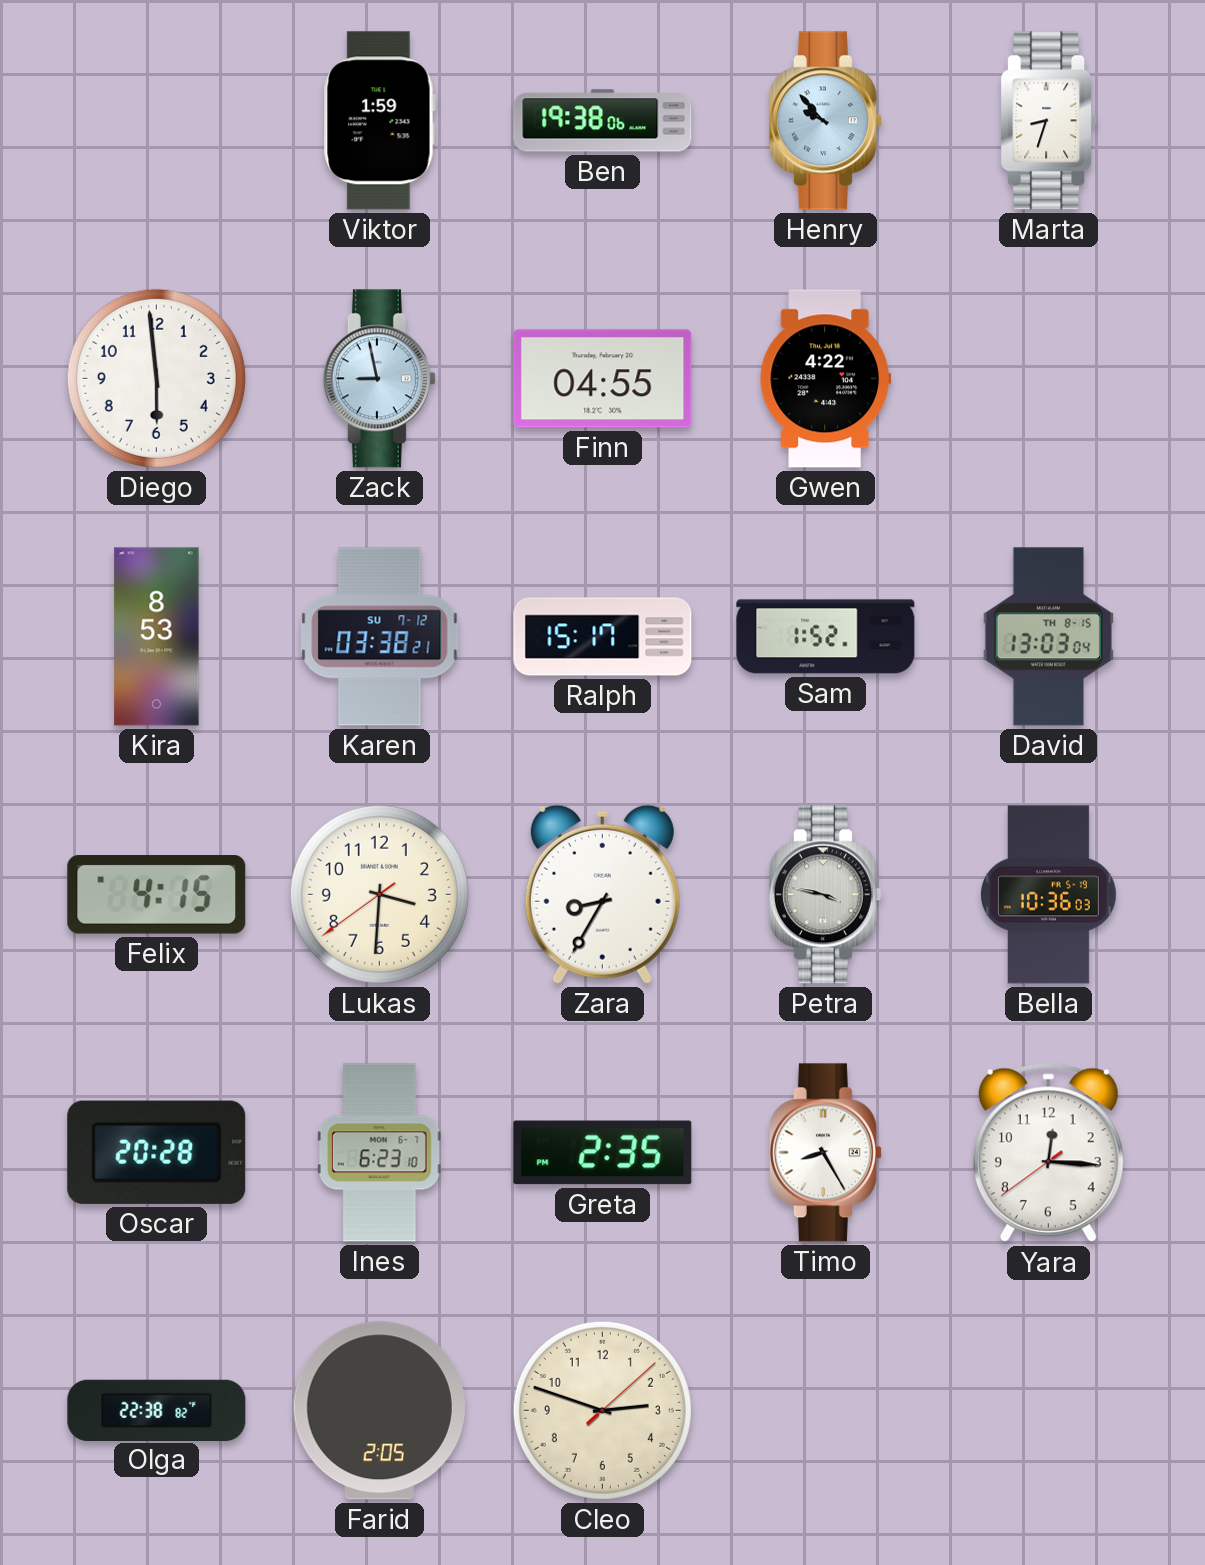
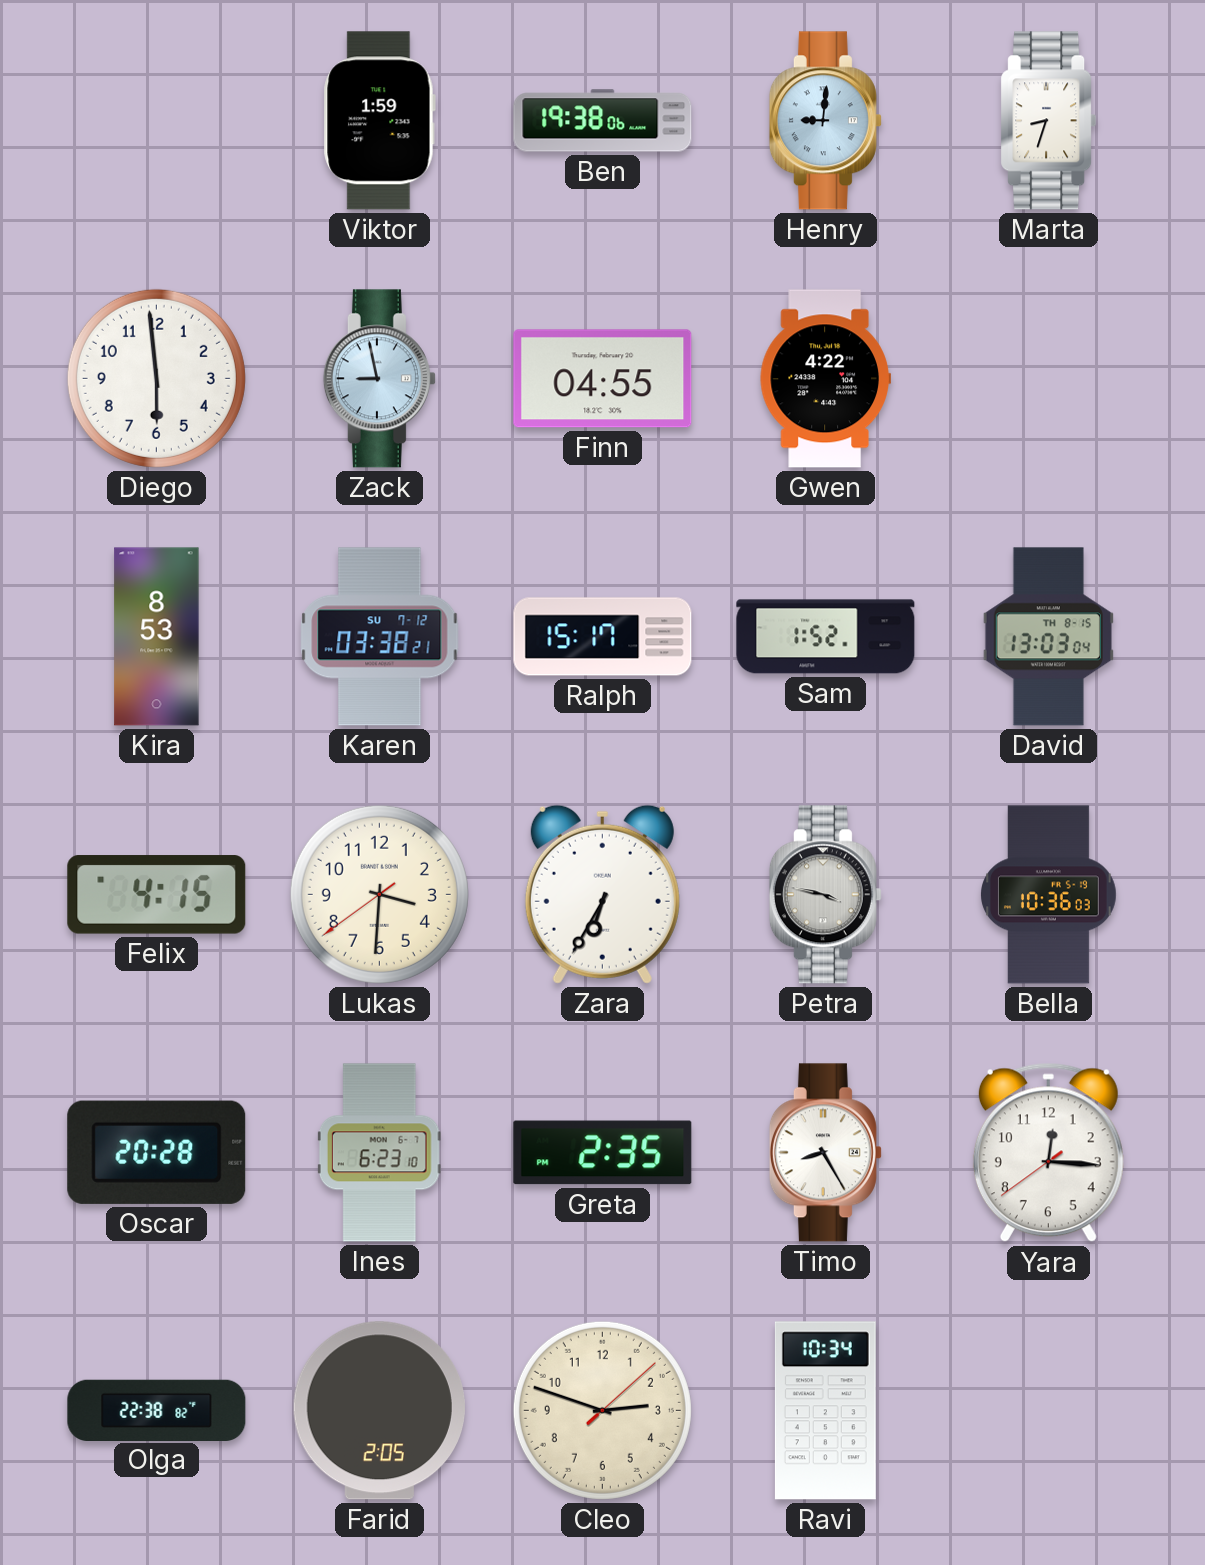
Henry: 9:53 -> 9:01
Zara: 8:35 -> 6:35
Ravi: none -> 10:34
